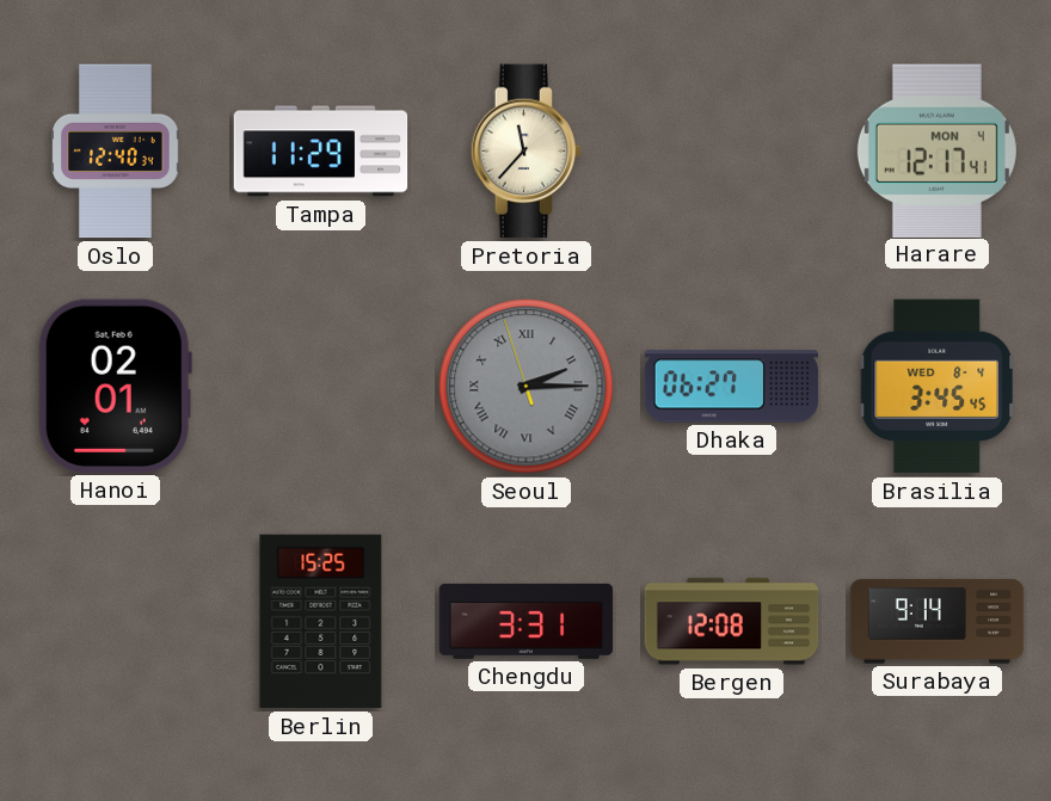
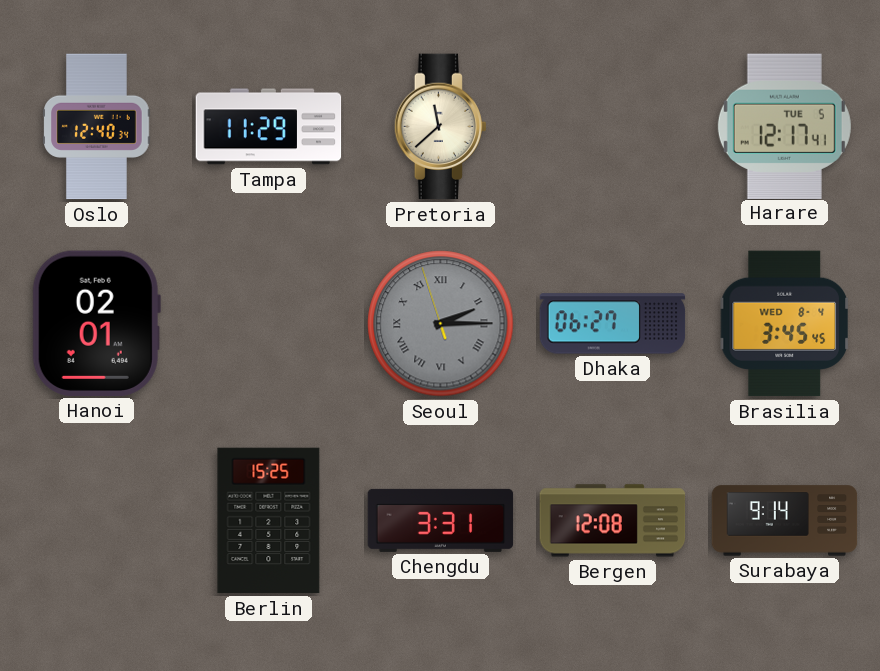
Pretoria: 11:37 -> 11:38
Harare date: MON 4 -> TUE 5
